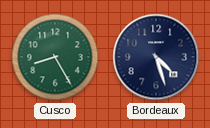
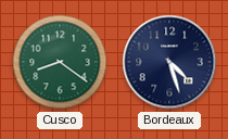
Cusco: 8:25 -> 8:21
